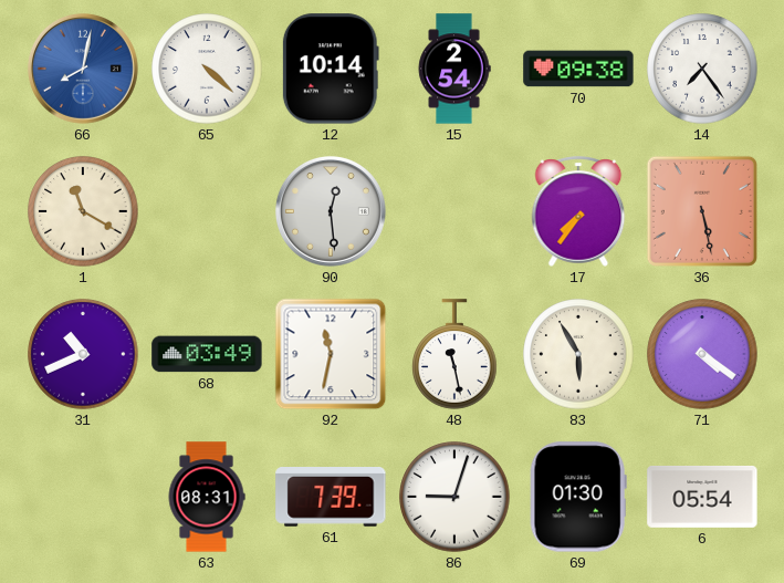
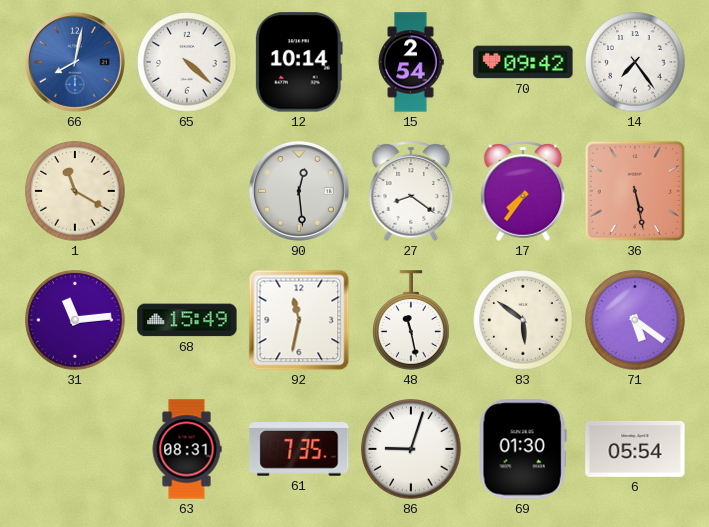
70: 09:38 -> 09:42
27: none -> 8:21
31: 10:41 -> 11:14
68: 03:49 -> 15:49
83: 5:55 -> 5:51
71: 4:21 -> 5:21
61: 7:39 -> 7:35
